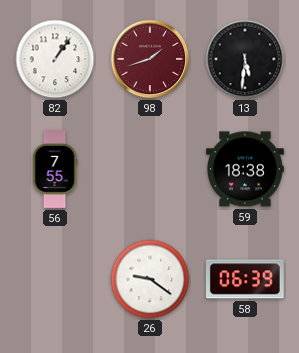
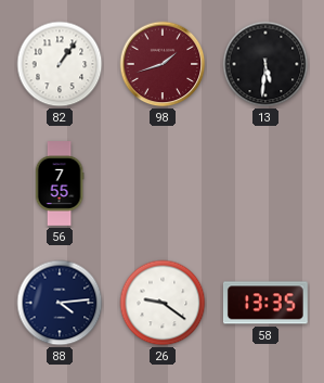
59: 18:38 -> none
88: none -> 4:14
58: 06:39 -> 13:35
